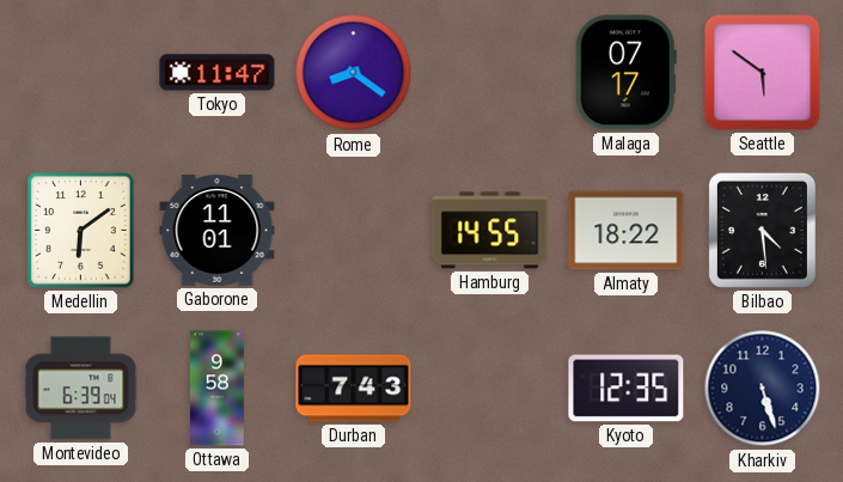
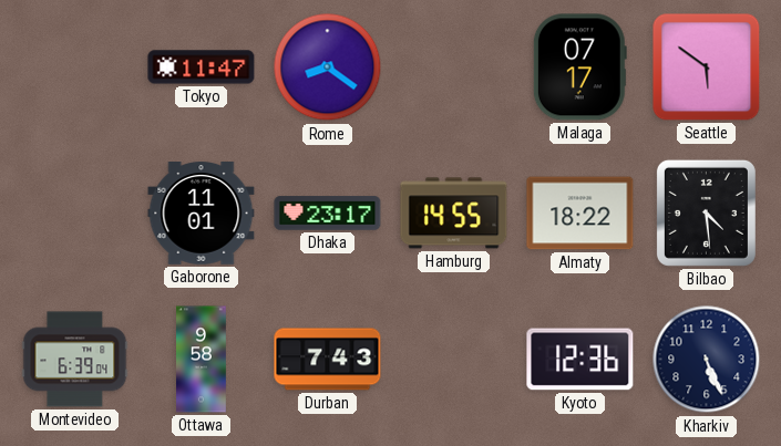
Medellin: 6:09 -> none
Dhaka: none -> 23:17
Kyoto: 12:35 -> 12:36
Kharkiv: 5:27 -> 5:26
